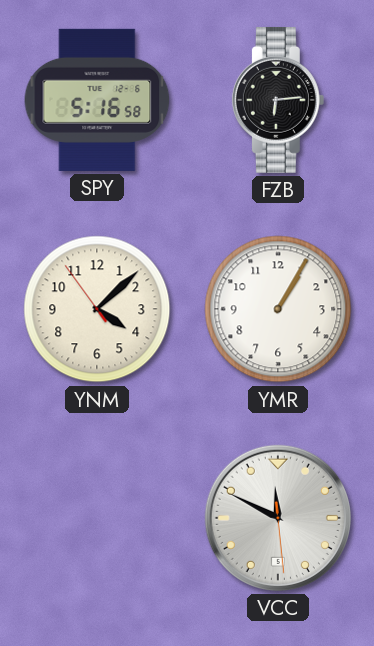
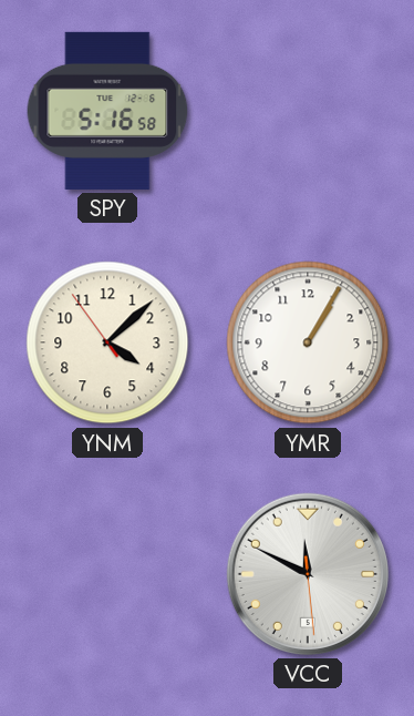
FZB: 6:14 -> none
